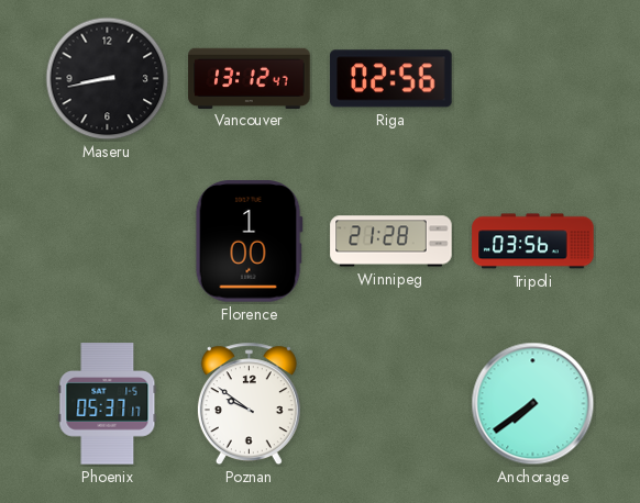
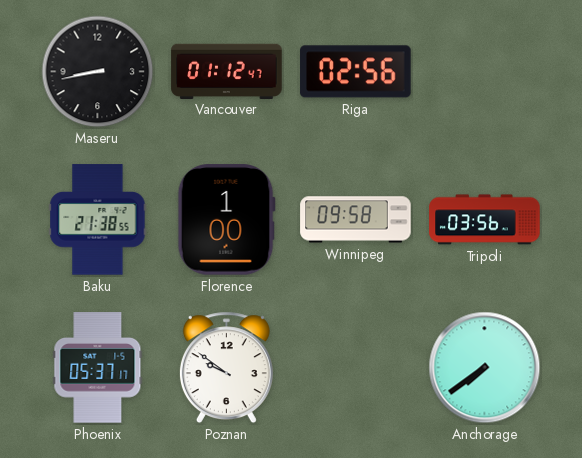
Vancouver: 13:12 -> 01:12
Baku: none -> 21:38
Winnipeg: 21:28 -> 09:58
